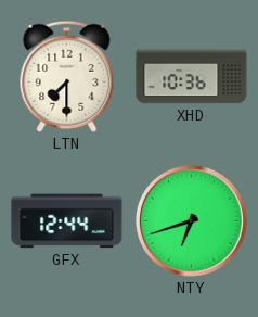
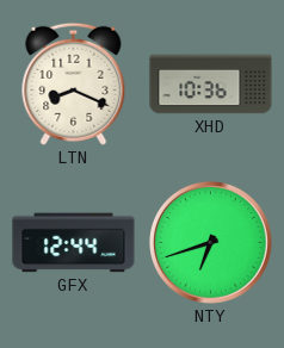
LTN: 7:30 -> 8:19
